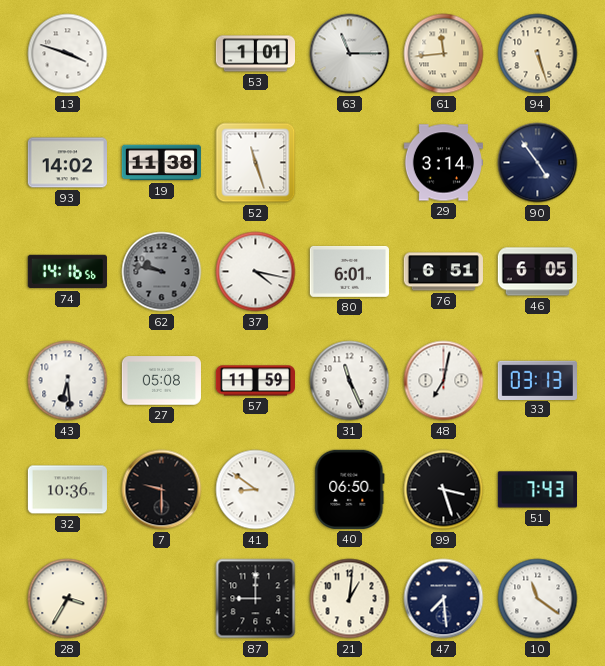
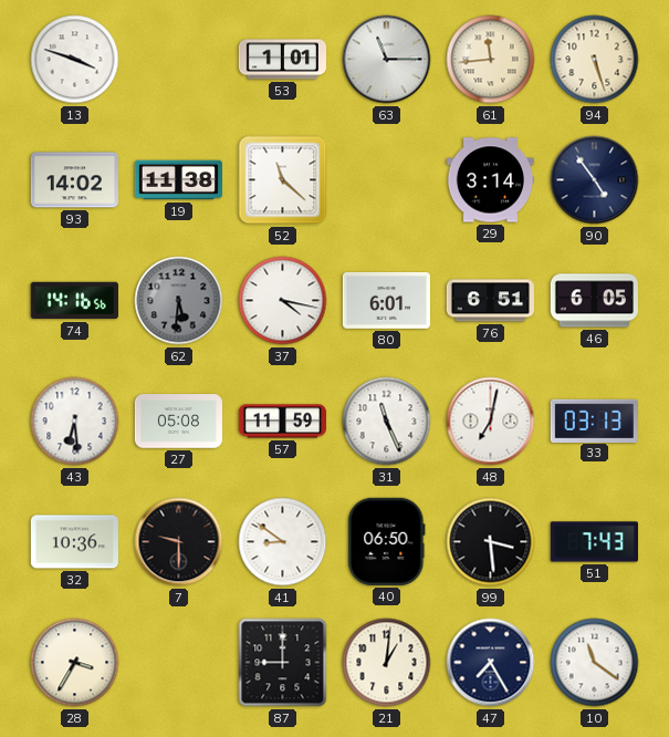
52: 11:27 -> 11:22
62: 9:47 -> 5:31
99: 3:27 -> 3:29
47: 7:29 -> 7:25
